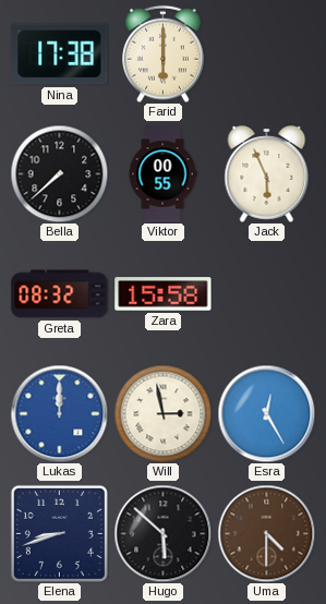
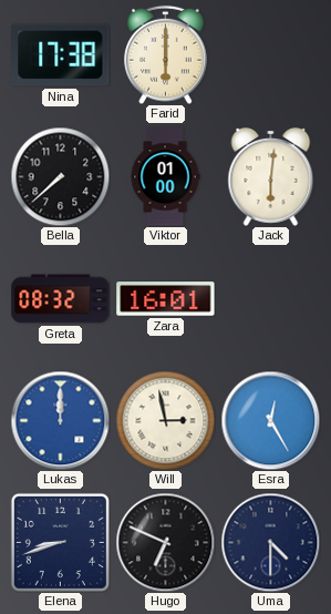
Viktor: 00:55 -> 01:00
Jack: 5:56 -> 6:01
Zara: 15:58 -> 16:01
Hugo: 5:52 -> 6:49
Uma dial: brown -> navy
